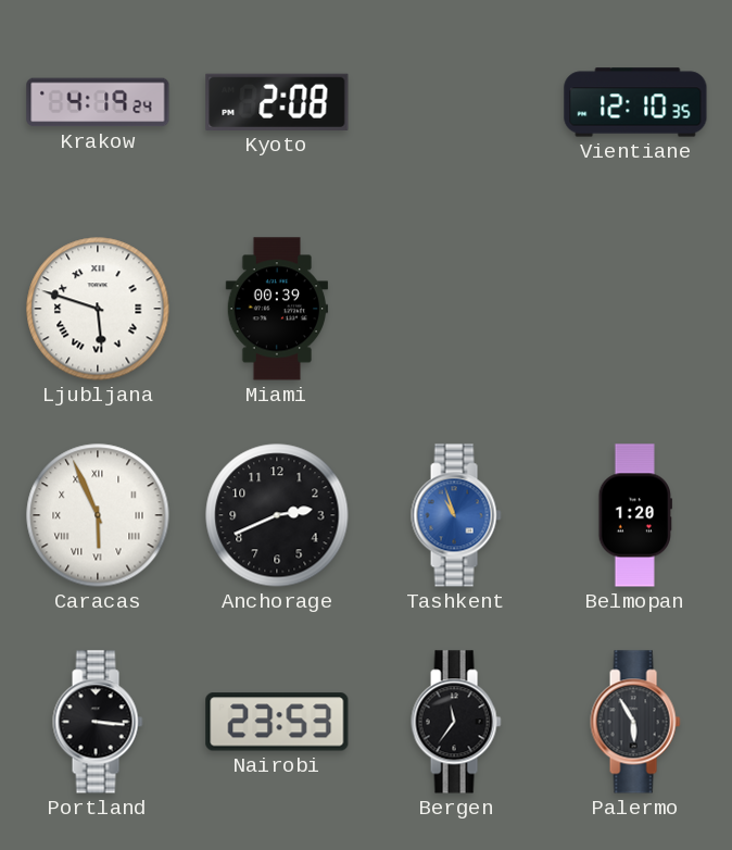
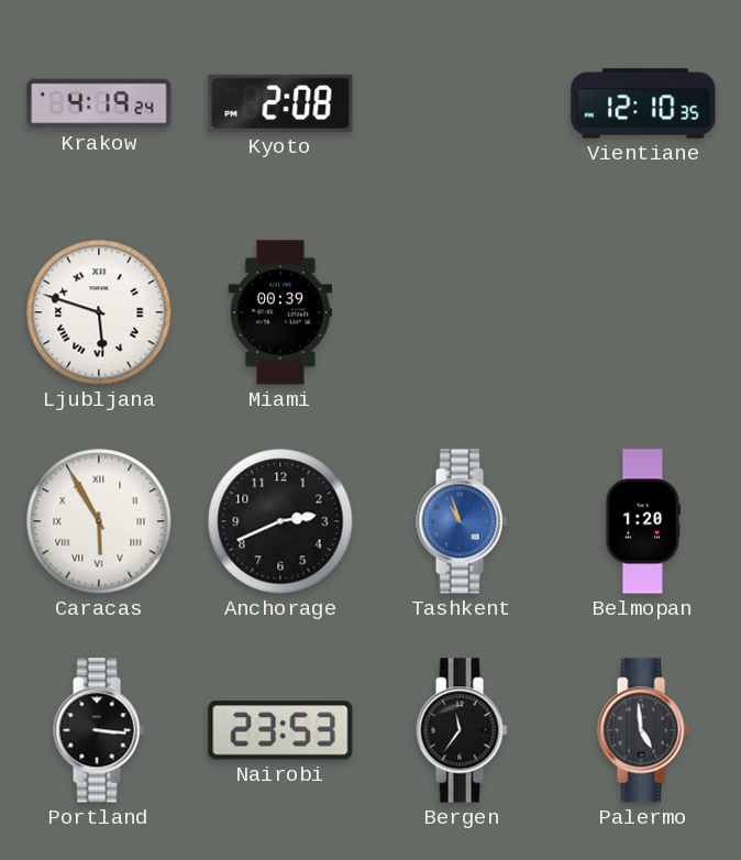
Caracas: 5:56 -> 5:55
Palermo: 5:55 -> 4:59
